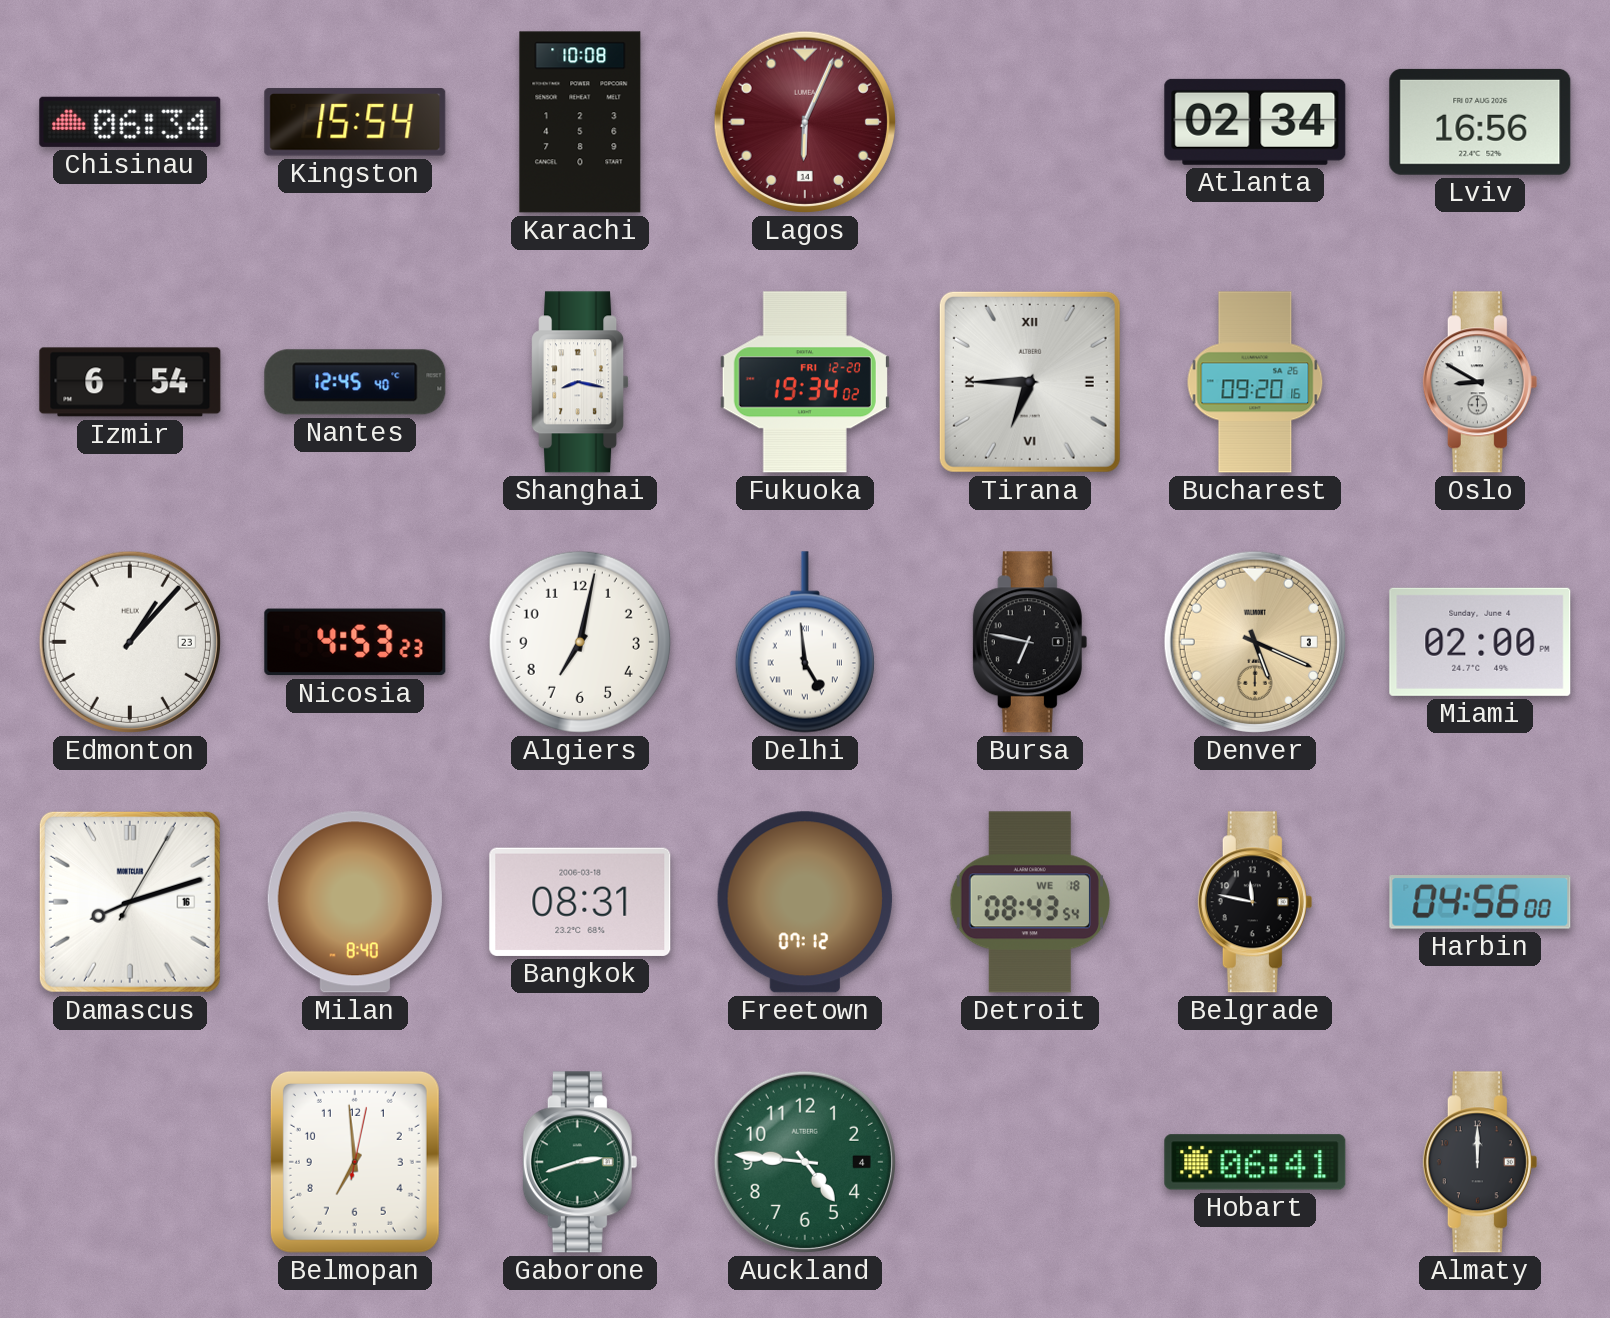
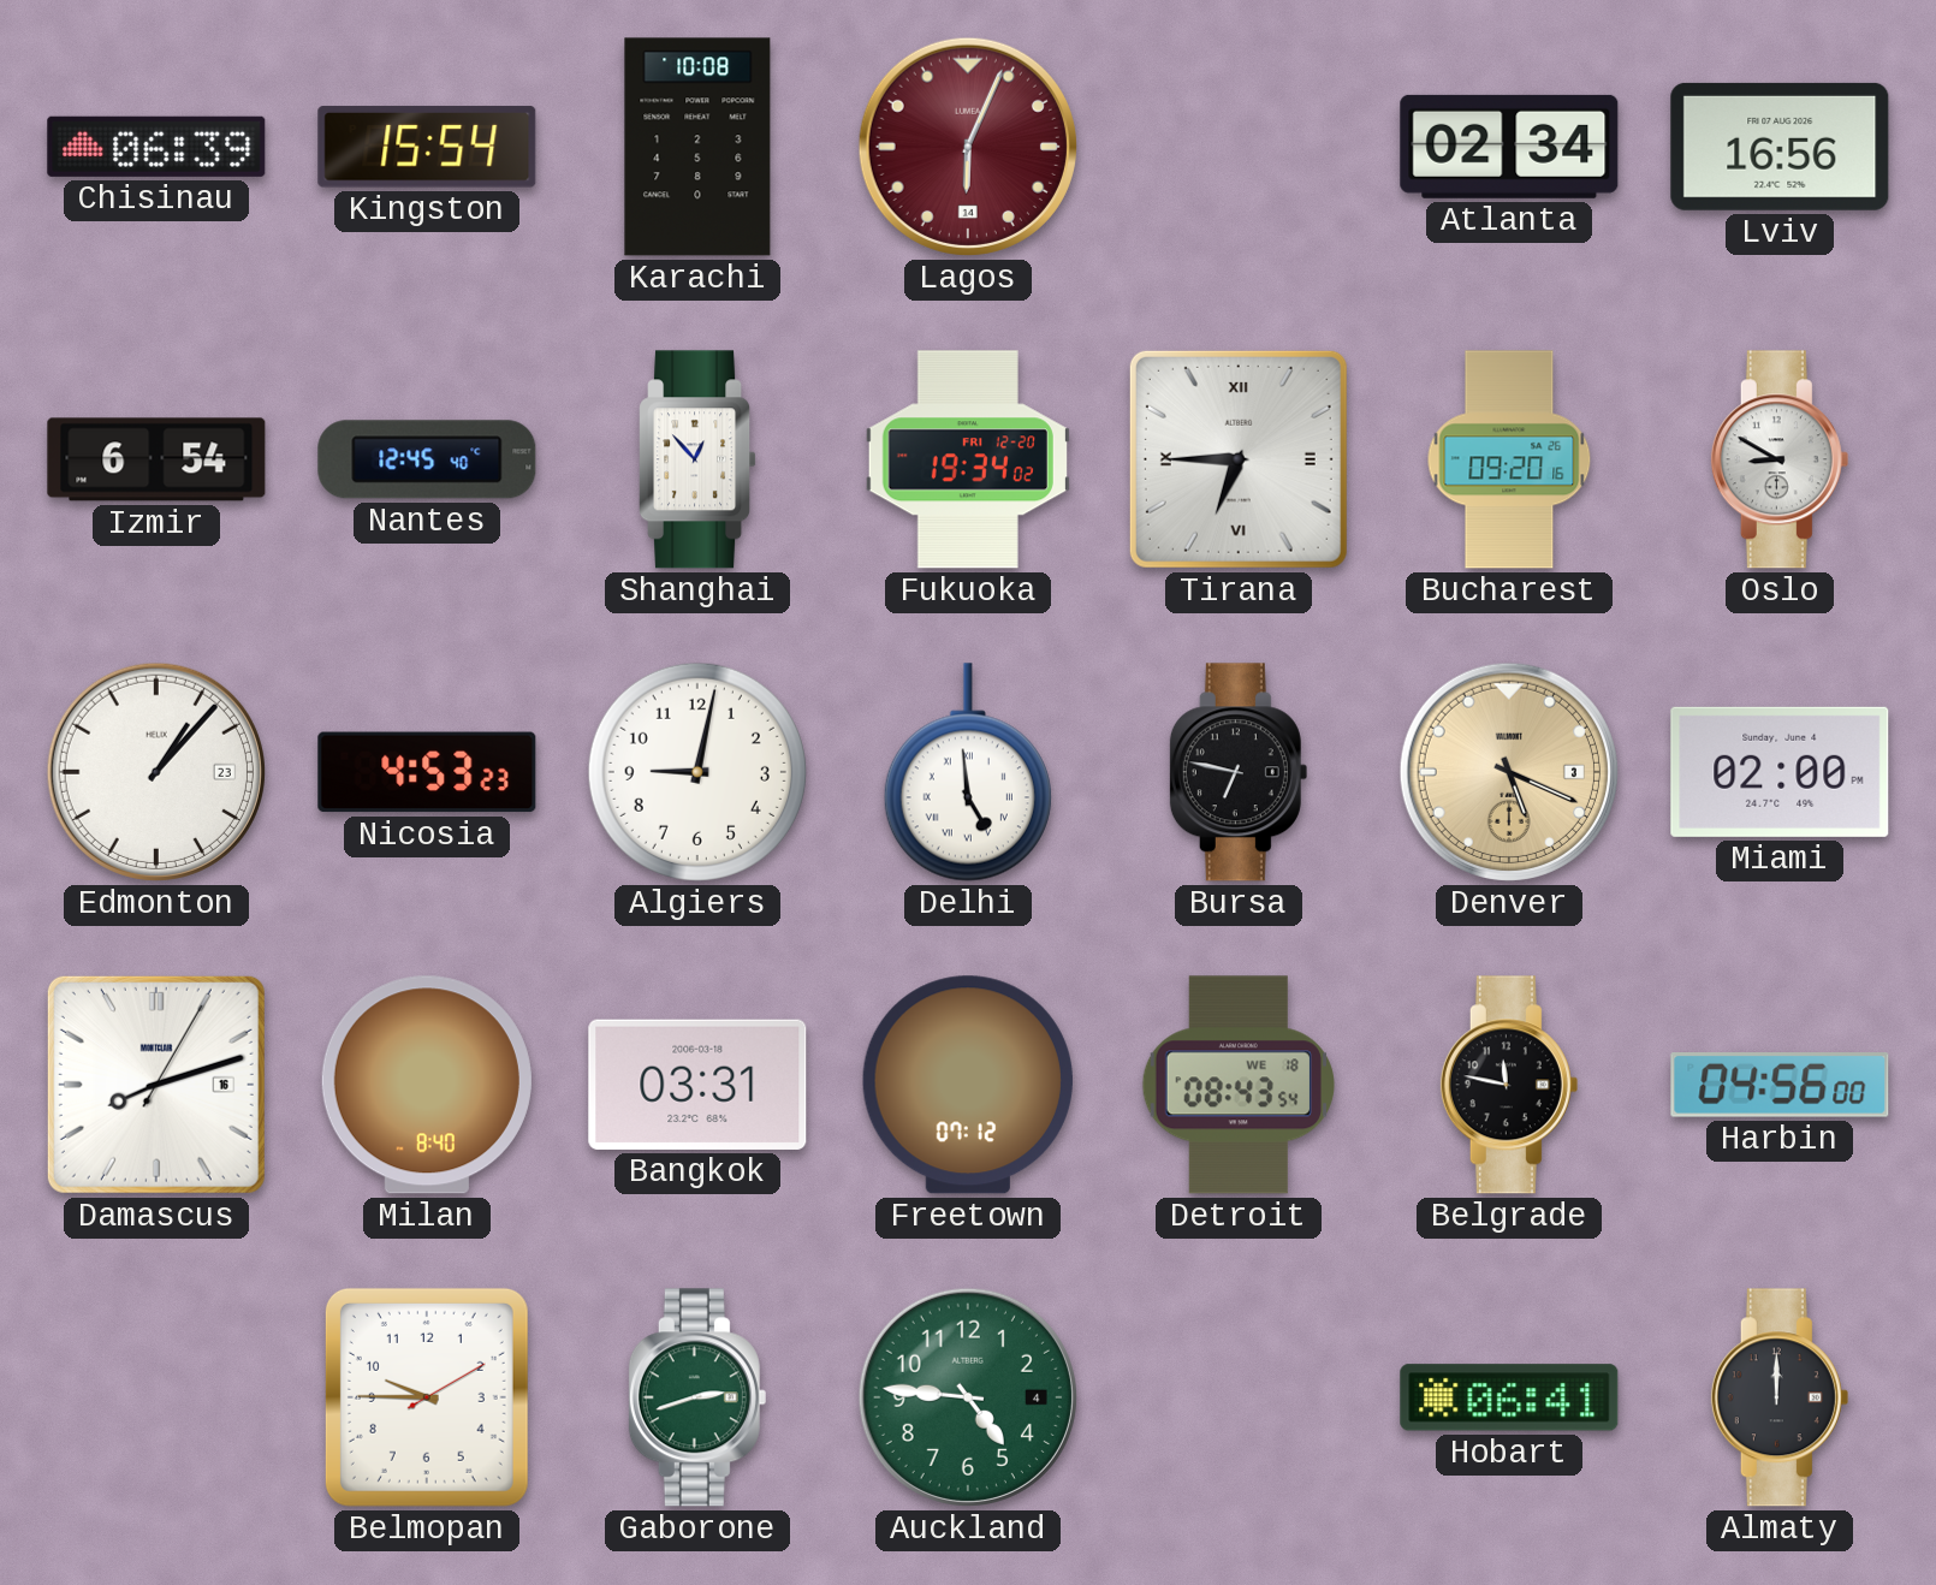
Chisinau: 06:34 -> 06:39
Shanghai: 8:17 -> 12:53
Algiers: 7:02 -> 9:02
Bangkok: 08:31 -> 03:31
Belmopan: 6:59 -> 9:45
